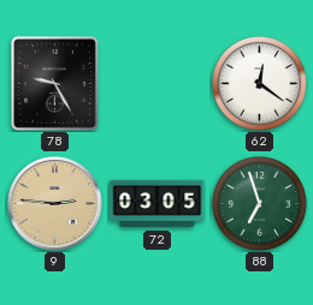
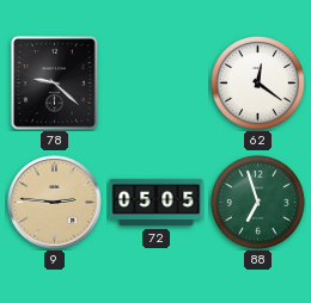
78: 9:25 -> 9:22
72: 03:05 -> 05:05
